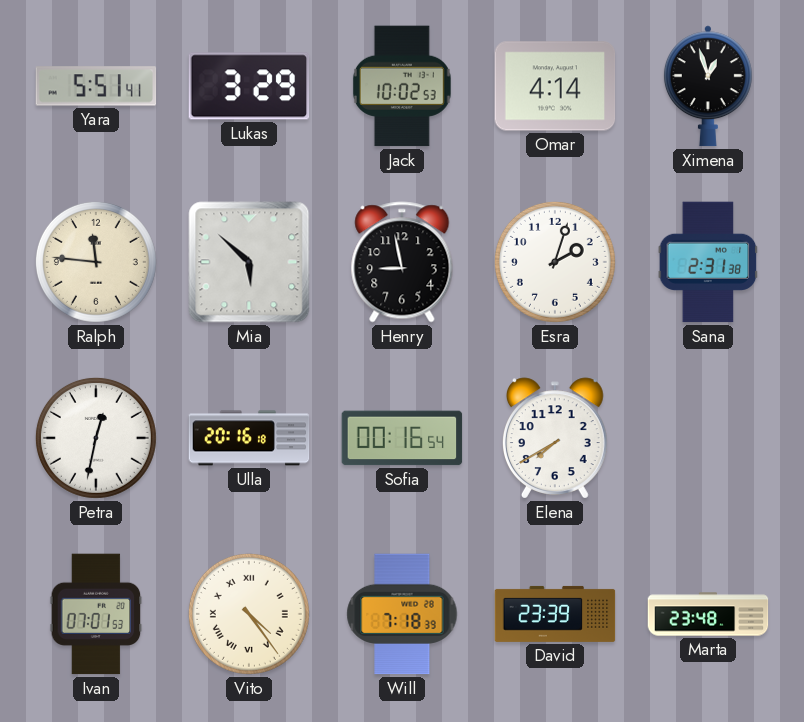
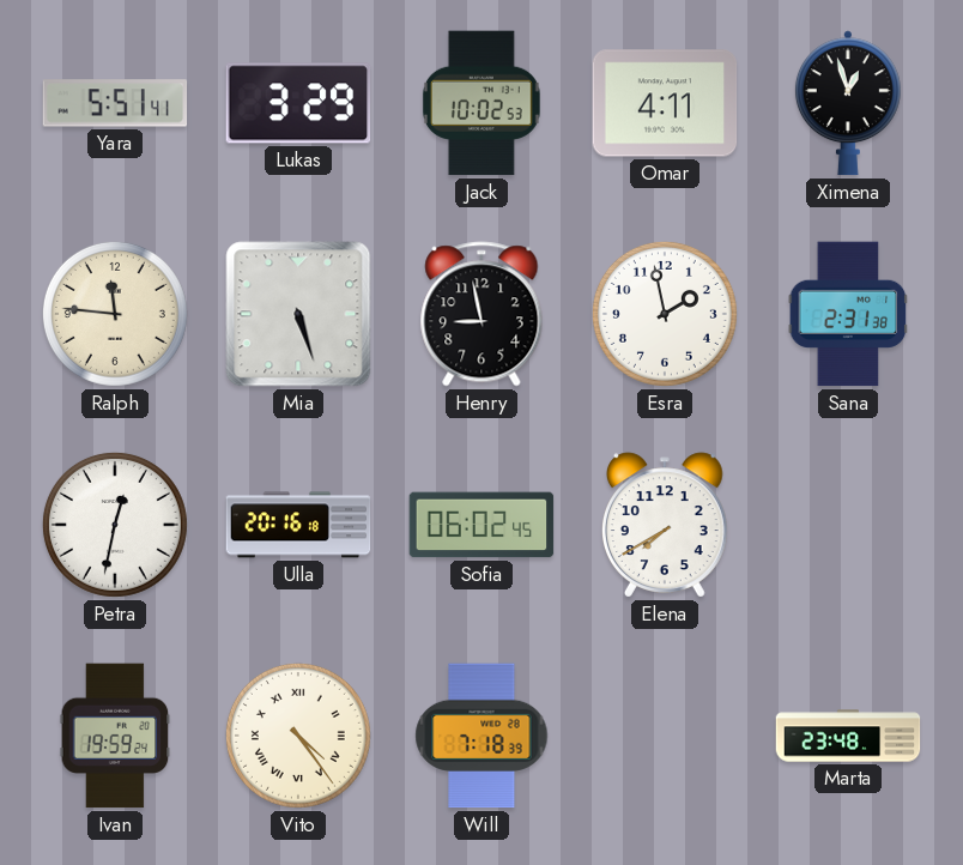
Omar: 4:14 -> 4:11
Mia: 5:52 -> 5:27
Esra: 2:03 -> 1:58
Sofia: 00:16 -> 06:02
Ivan: 07:01 -> 19:59
David: 23:39 -> none
